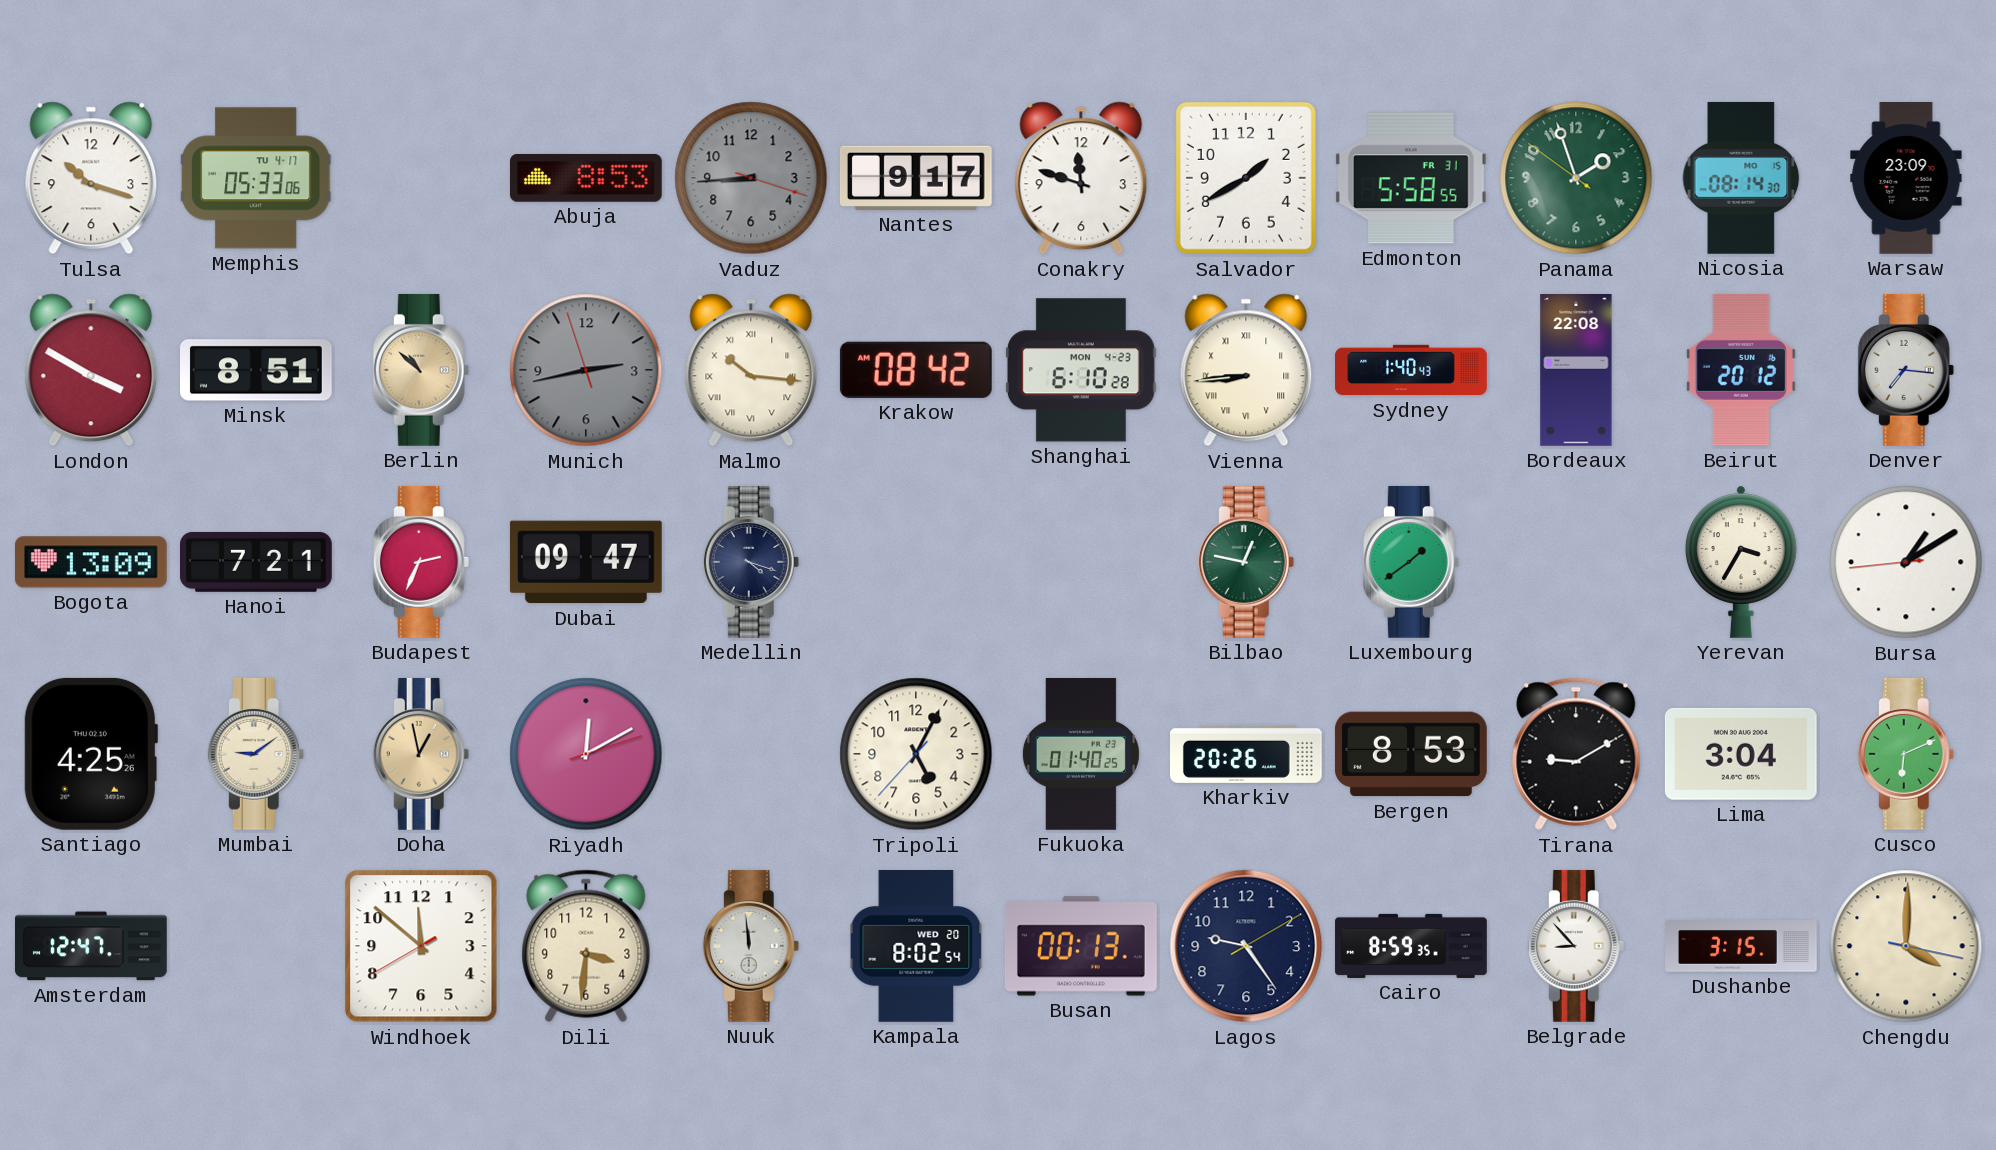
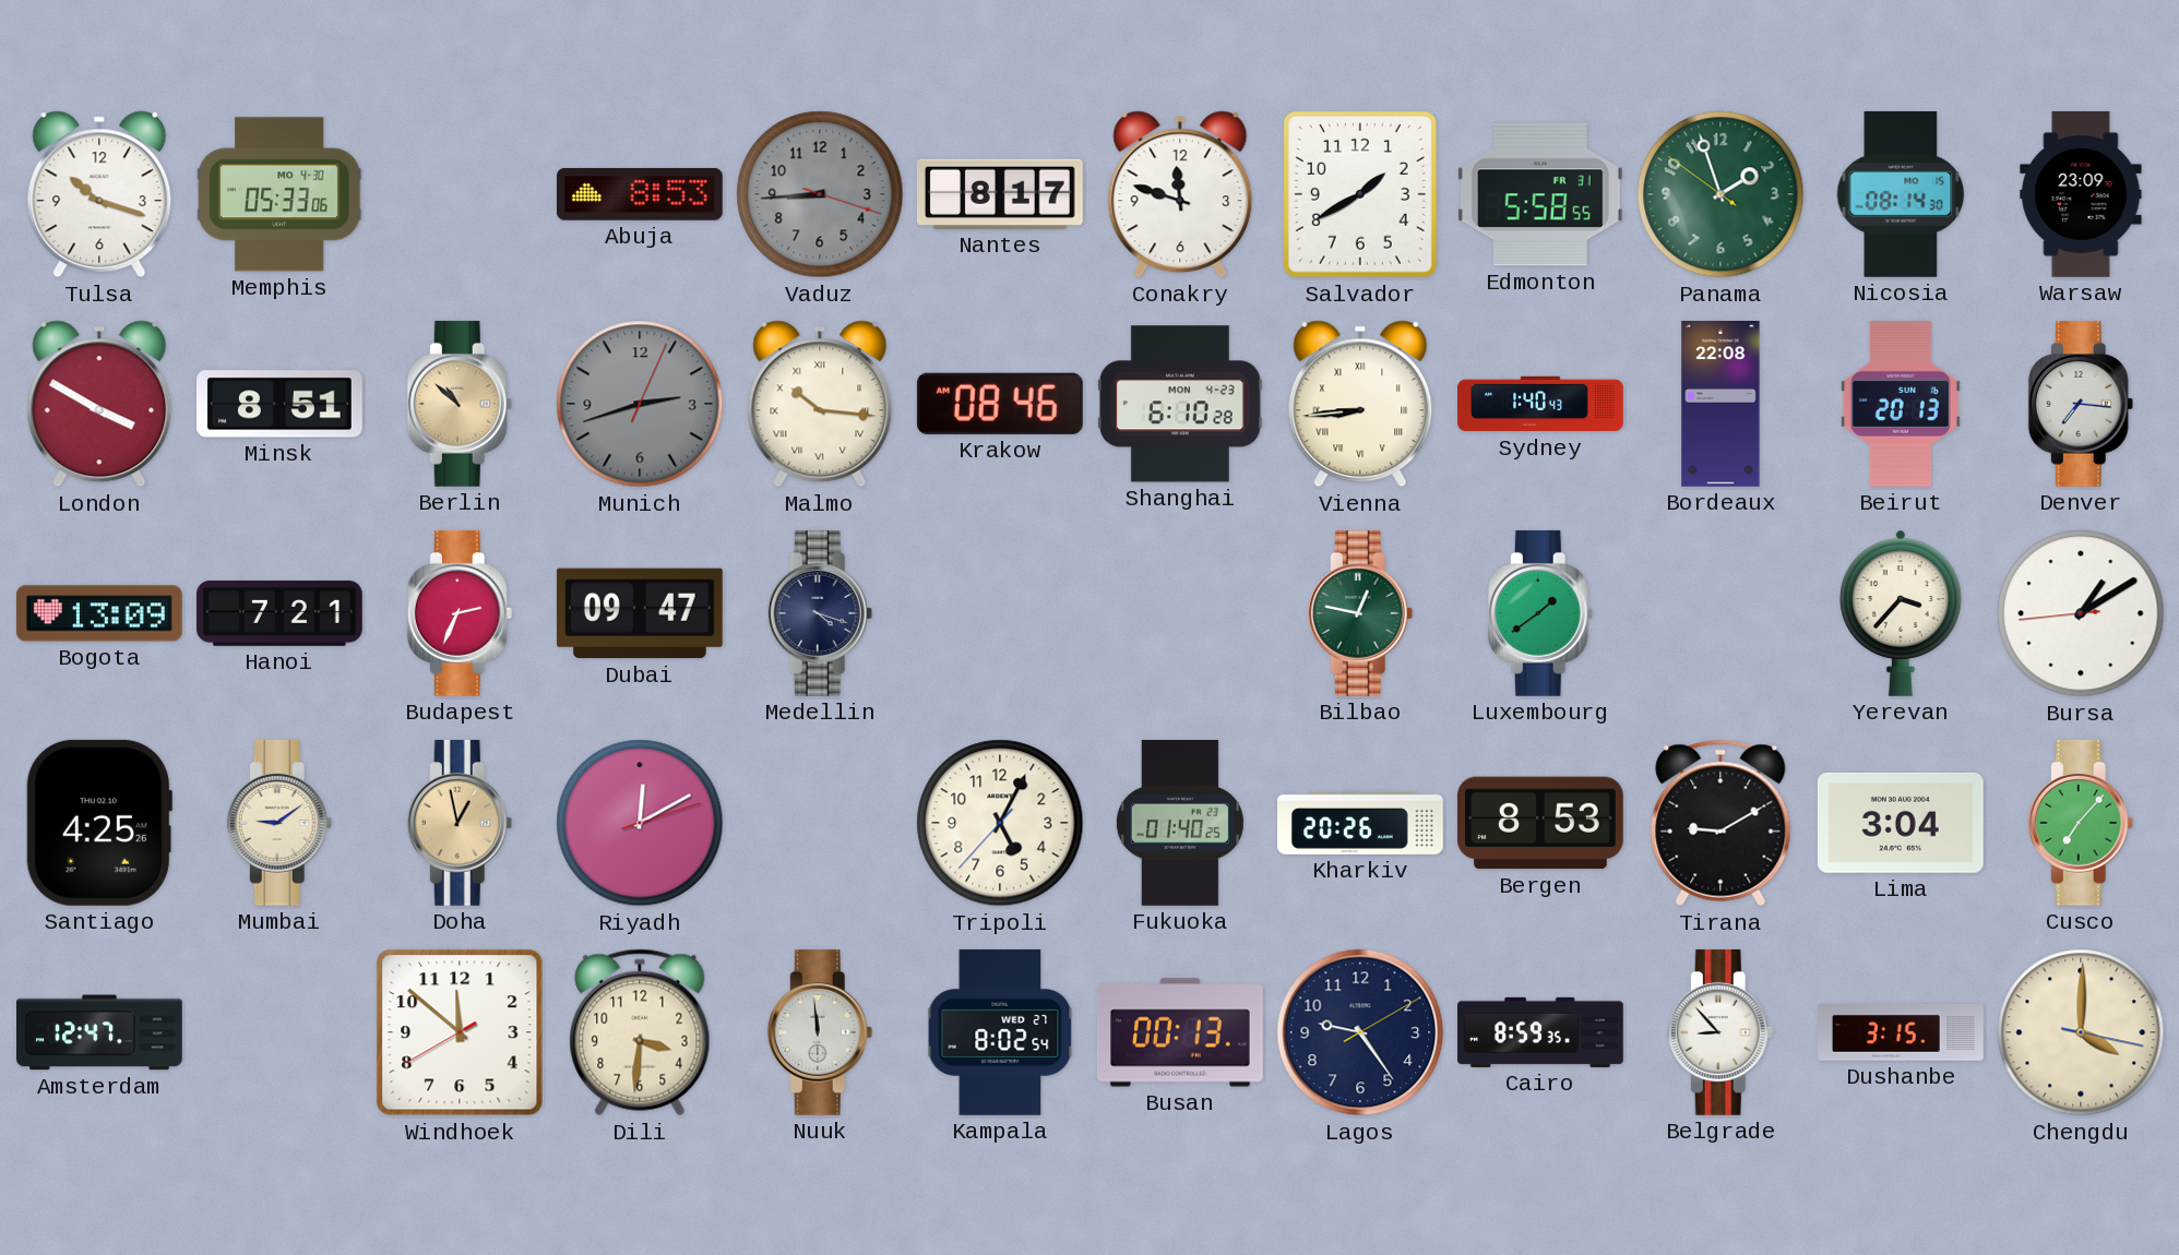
Memphis date: TU 4-17 -> MO 4-30
Nantes: 9:17 -> 8:17
Munich: 2:42:57 -> 2:42:04
Krakow: 08:42 -> 08:46
Beirut: 20:12 -> 20:13
Yerevan: 3:35 -> 3:37
Cusco: 6:11 -> 7:07
Kampala date: WED 20 -> WED 27
